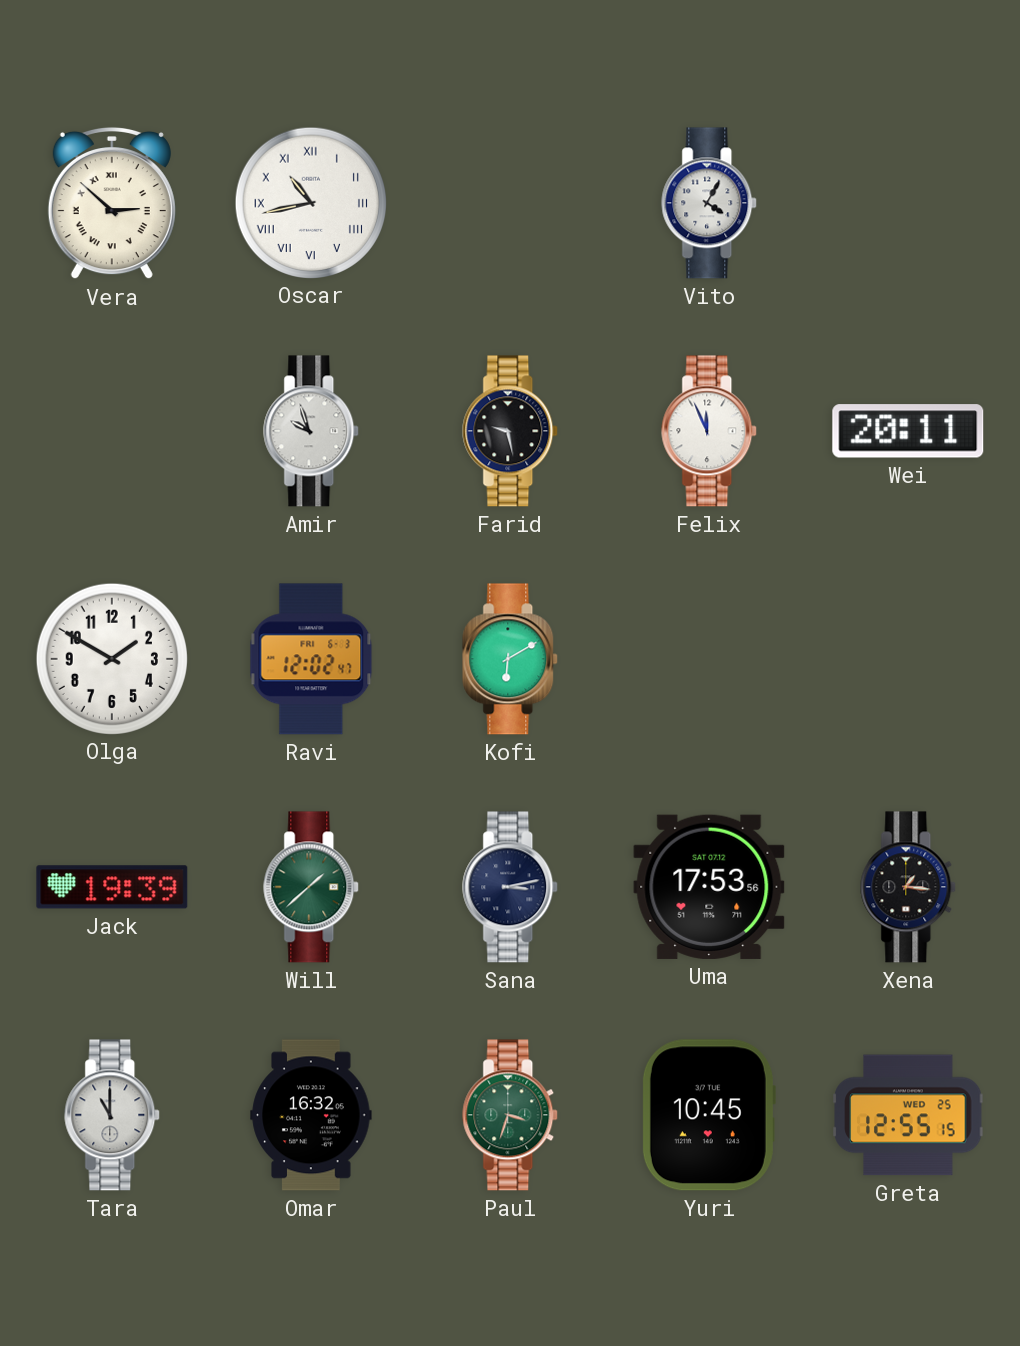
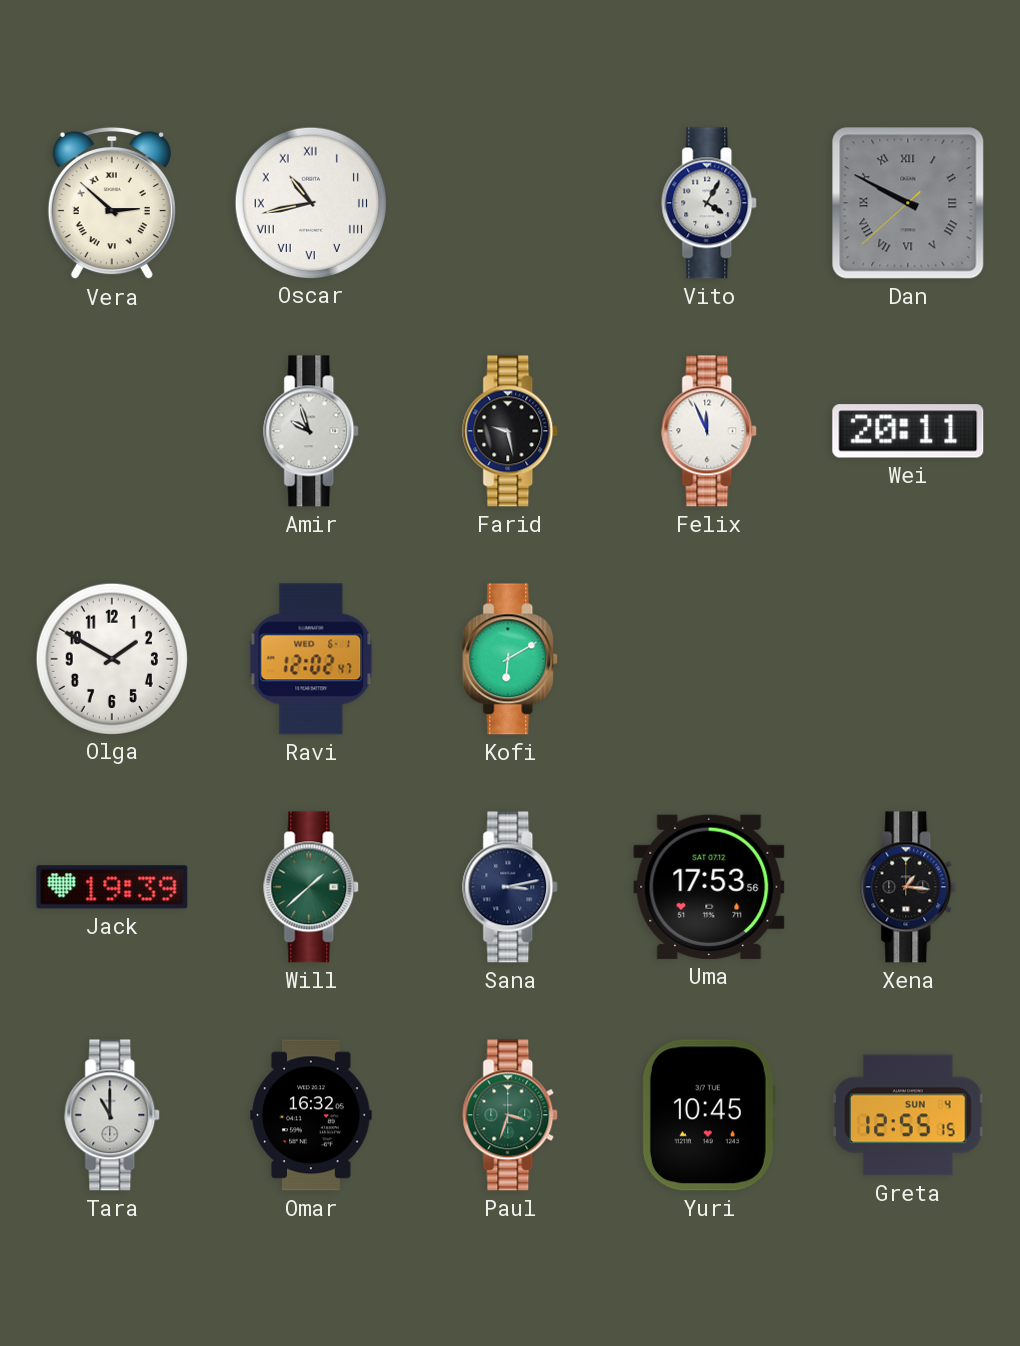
Dan: none -> 9:49
Ravi date: FRI 6-3 -> WED 6-1
Greta date: WED 25 -> SUN 4
